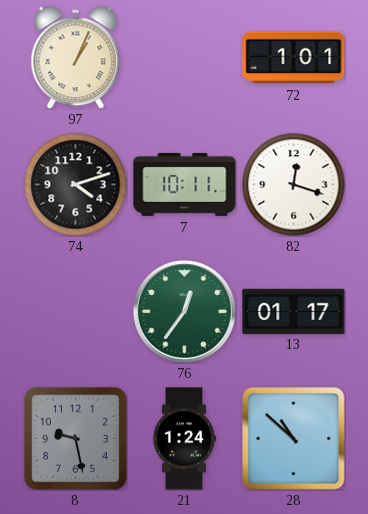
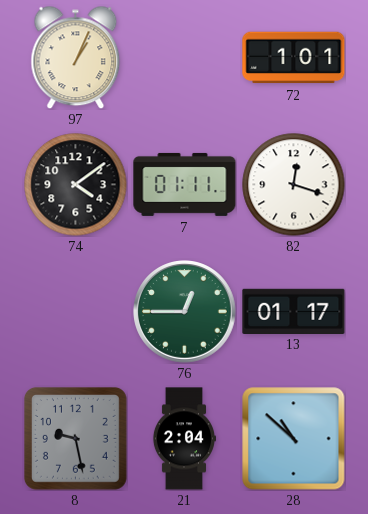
74: 4:12 -> 4:09
7: 10:11 -> 01:11
76: 12:36 -> 12:45
21: 1:24 -> 2:04
